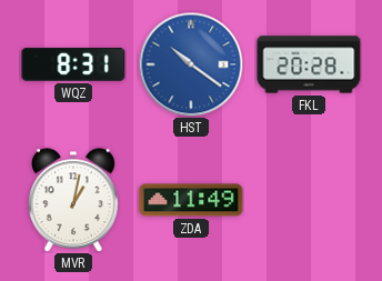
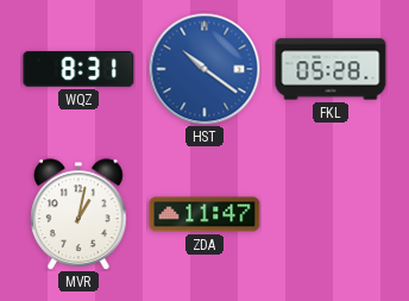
FKL: 20:28 -> 05:28
ZDA: 11:49 -> 11:47
